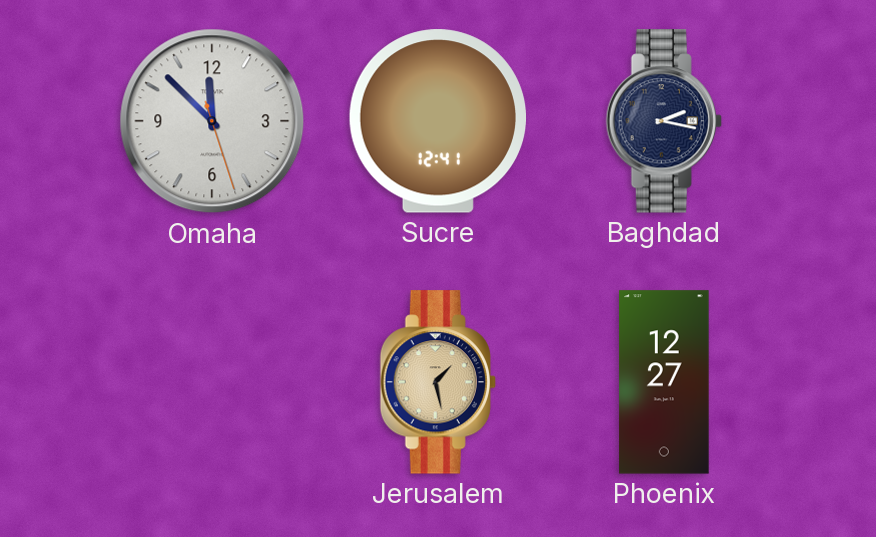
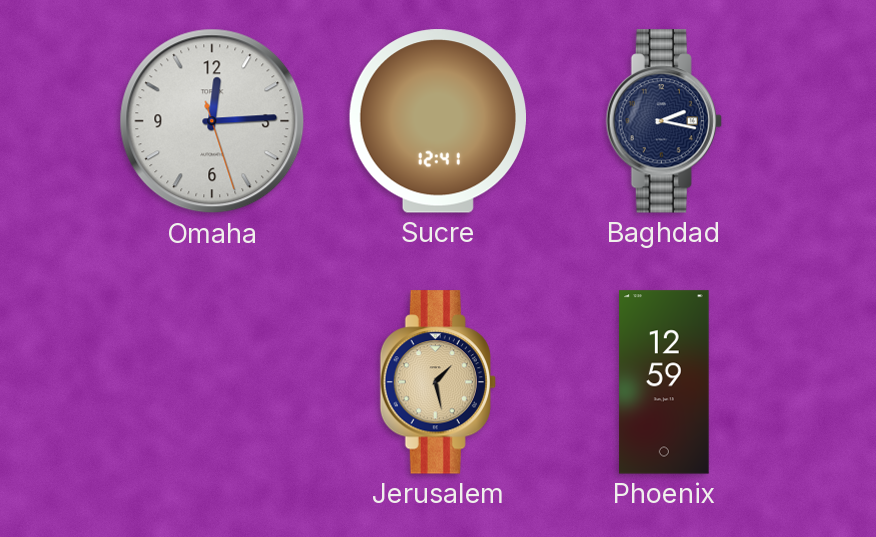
Omaha: 11:52 -> 12:14
Phoenix: 12:27 -> 12:59
